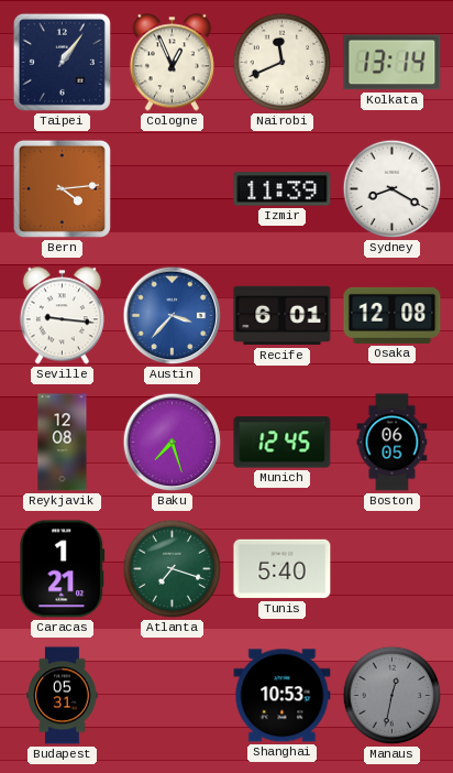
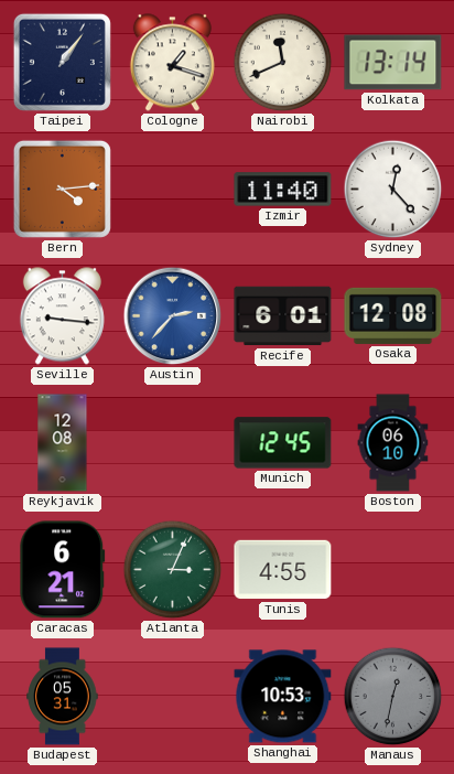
Cologne: 12:56 -> 1:18
Izmir: 11:39 -> 11:40
Sydney: 8:20 -> 12:23
Austin: 3:37 -> 2:37
Baku: 7:27 -> none
Boston: 06:05 -> 06:10
Caracas: 1:21 -> 6:21
Atlanta: 7:18 -> 3:04
Tunis: 5:40 -> 4:55
